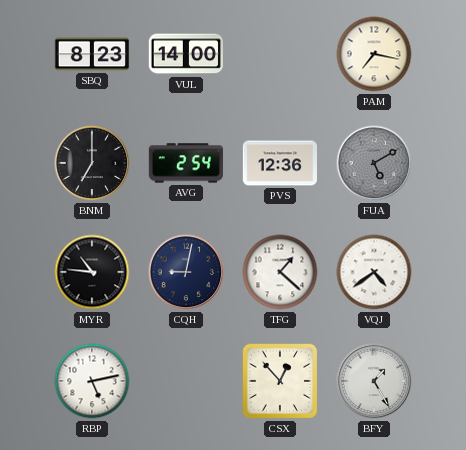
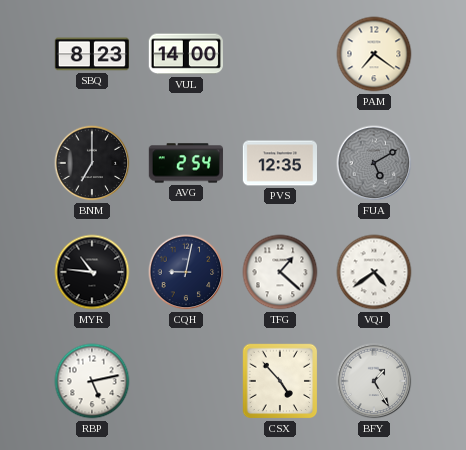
PAM: 7:17 -> 7:21
PVS: 12:36 -> 12:35
CSX: 12:53 -> 4:53
